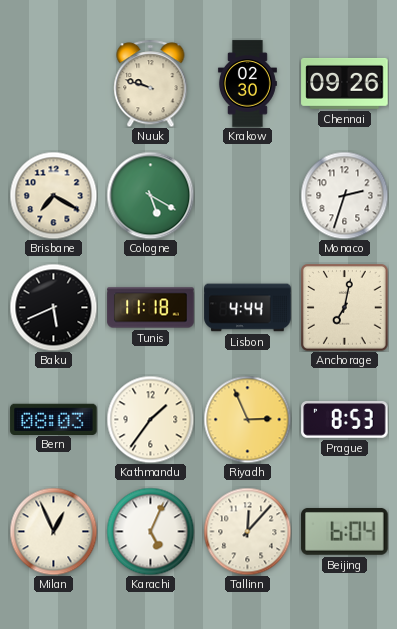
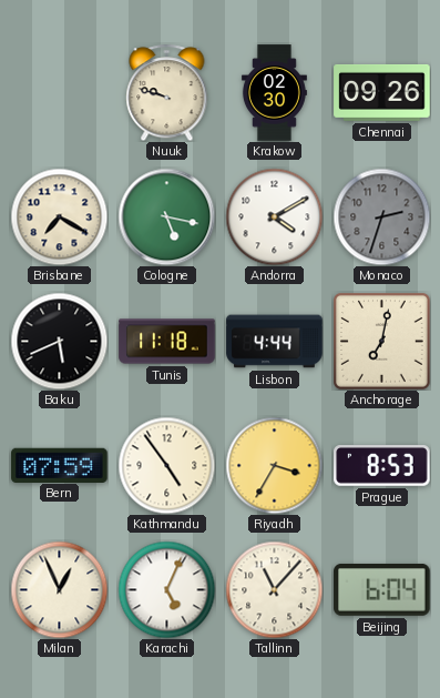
Cologne: 5:20 -> 5:17
Andorra: none -> 4:10
Monaco dial: white -> grey
Bern: 08:03 -> 07:59
Kathmandu: 1:36 -> 4:54
Riyadh: 2:56 -> 3:35
Tallinn: 12:07 -> 11:07
